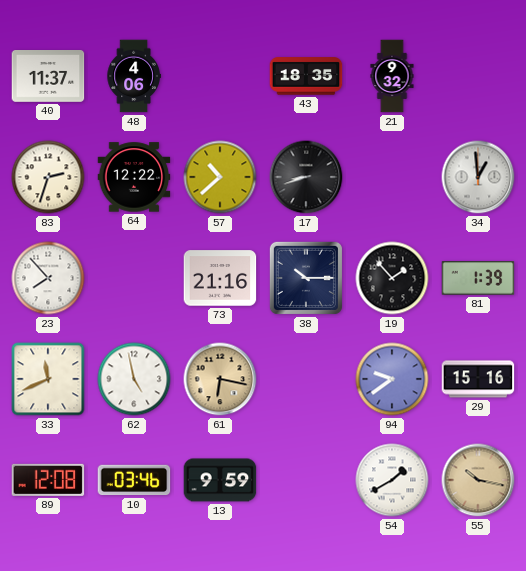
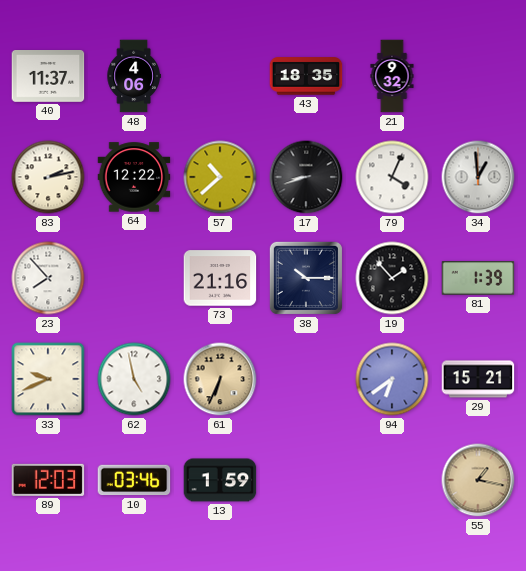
83: 2:33 -> 2:13
79: none -> 4:04
33: 11:41 -> 9:41
61: 6:17 -> 6:34
94: 9:39 -> 6:39
29: 15:16 -> 15:21
89: 12:08 -> 12:03
13: 9:59 -> 1:59
54: 1:40 -> none
55: 10:17 -> 1:17
